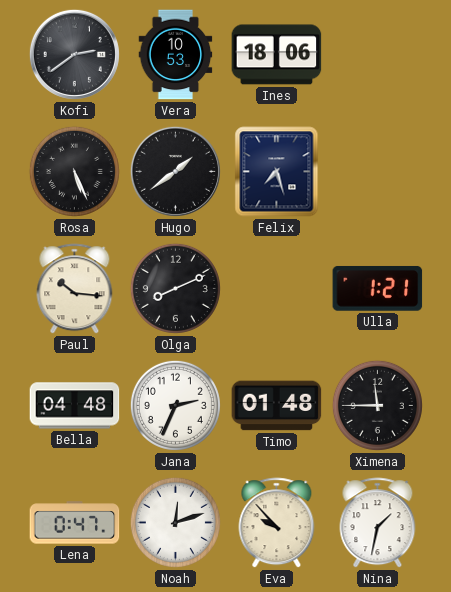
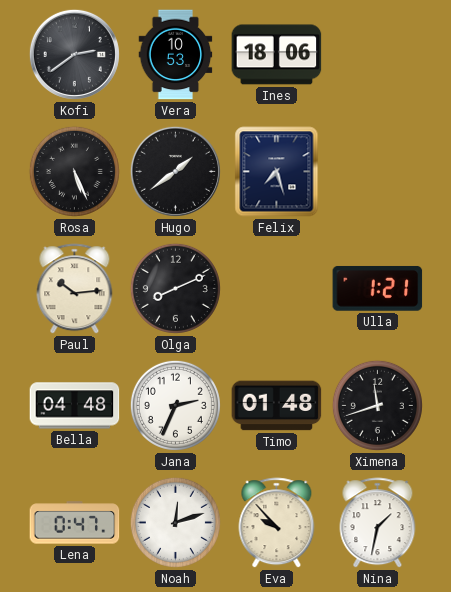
Paul: 10:16 -> 10:14
Ximena: 11:45 -> 11:42
